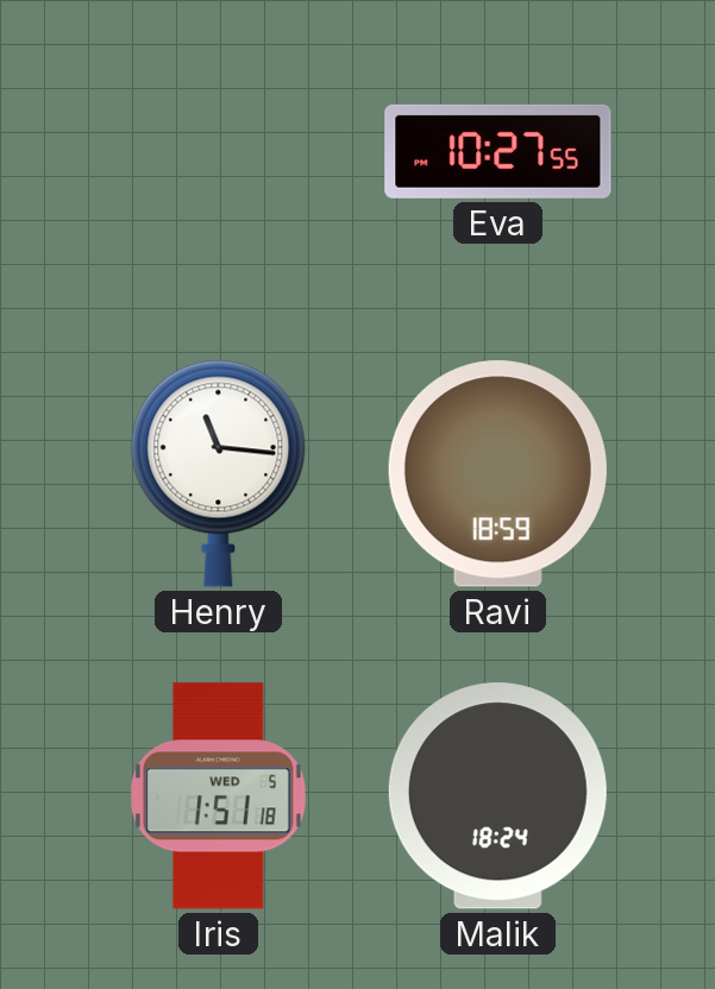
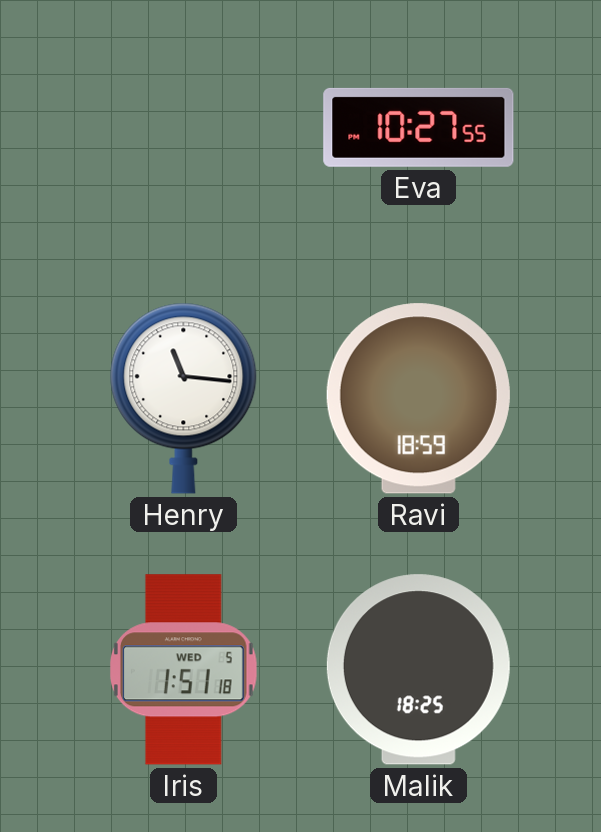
Malik: 18:24 -> 18:25
